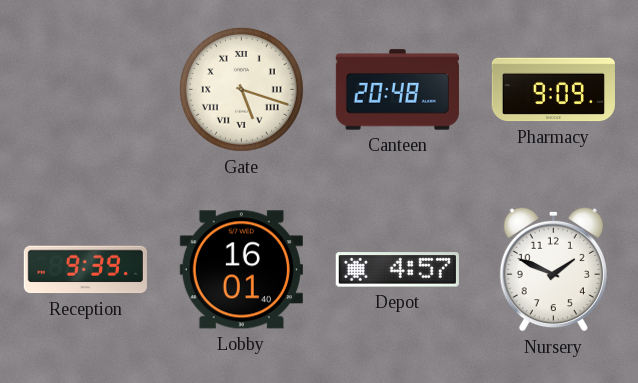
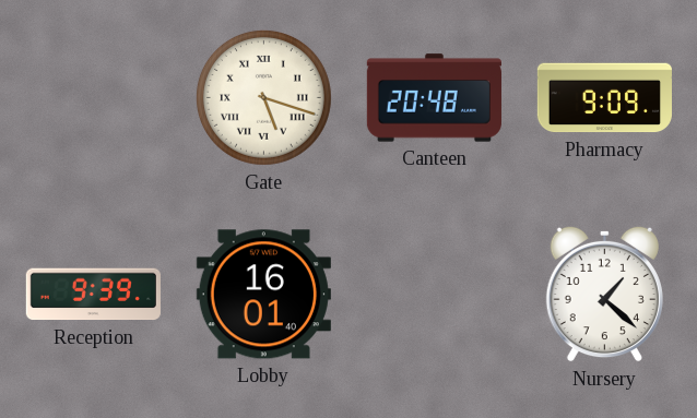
Depot: 4:57 -> none
Nursery: 1:49 -> 1:22
